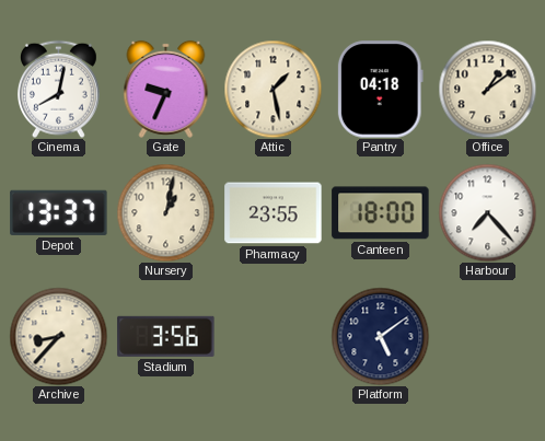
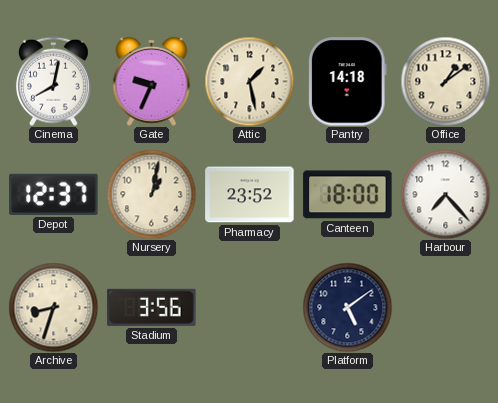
Pantry: 04:18 -> 14:18
Depot: 13:37 -> 12:37
Pharmacy: 23:55 -> 23:52
Archive: 8:37 -> 8:33
